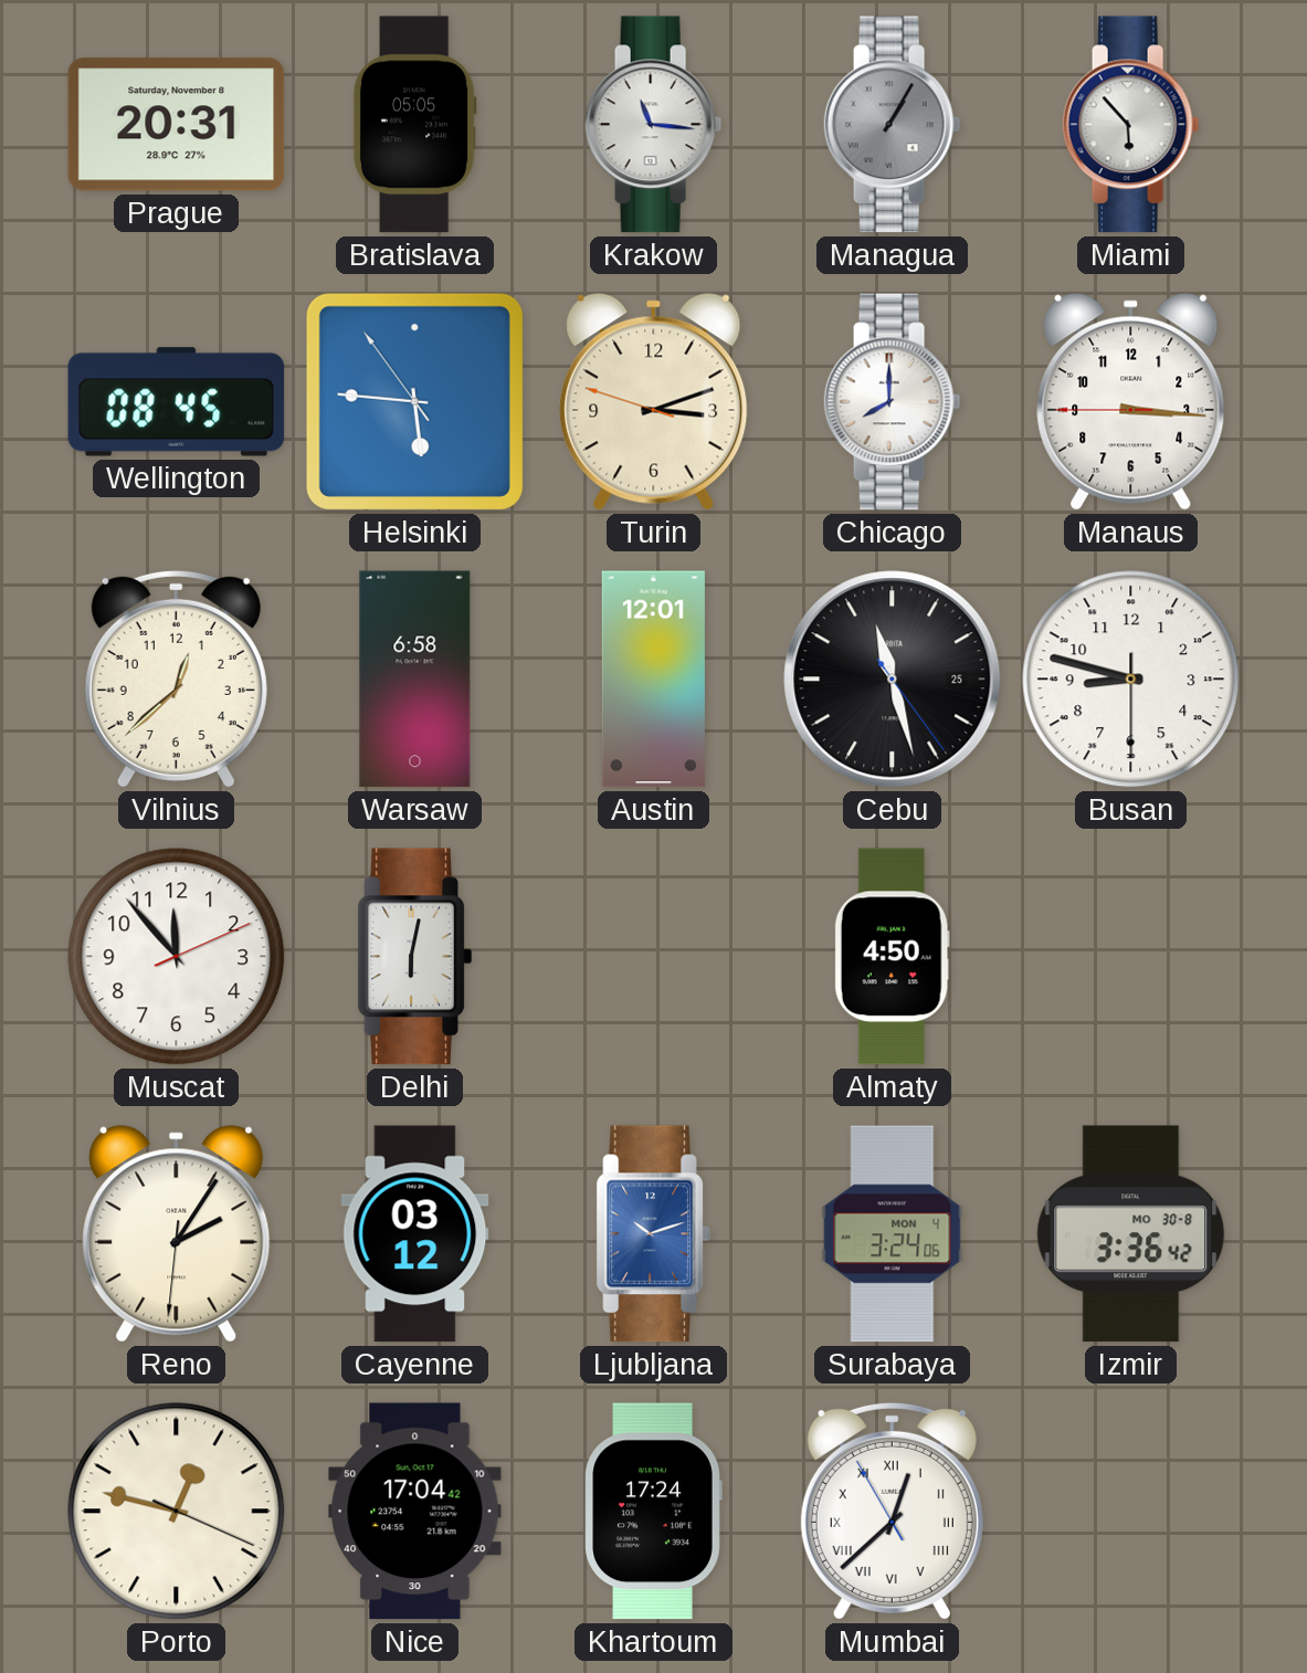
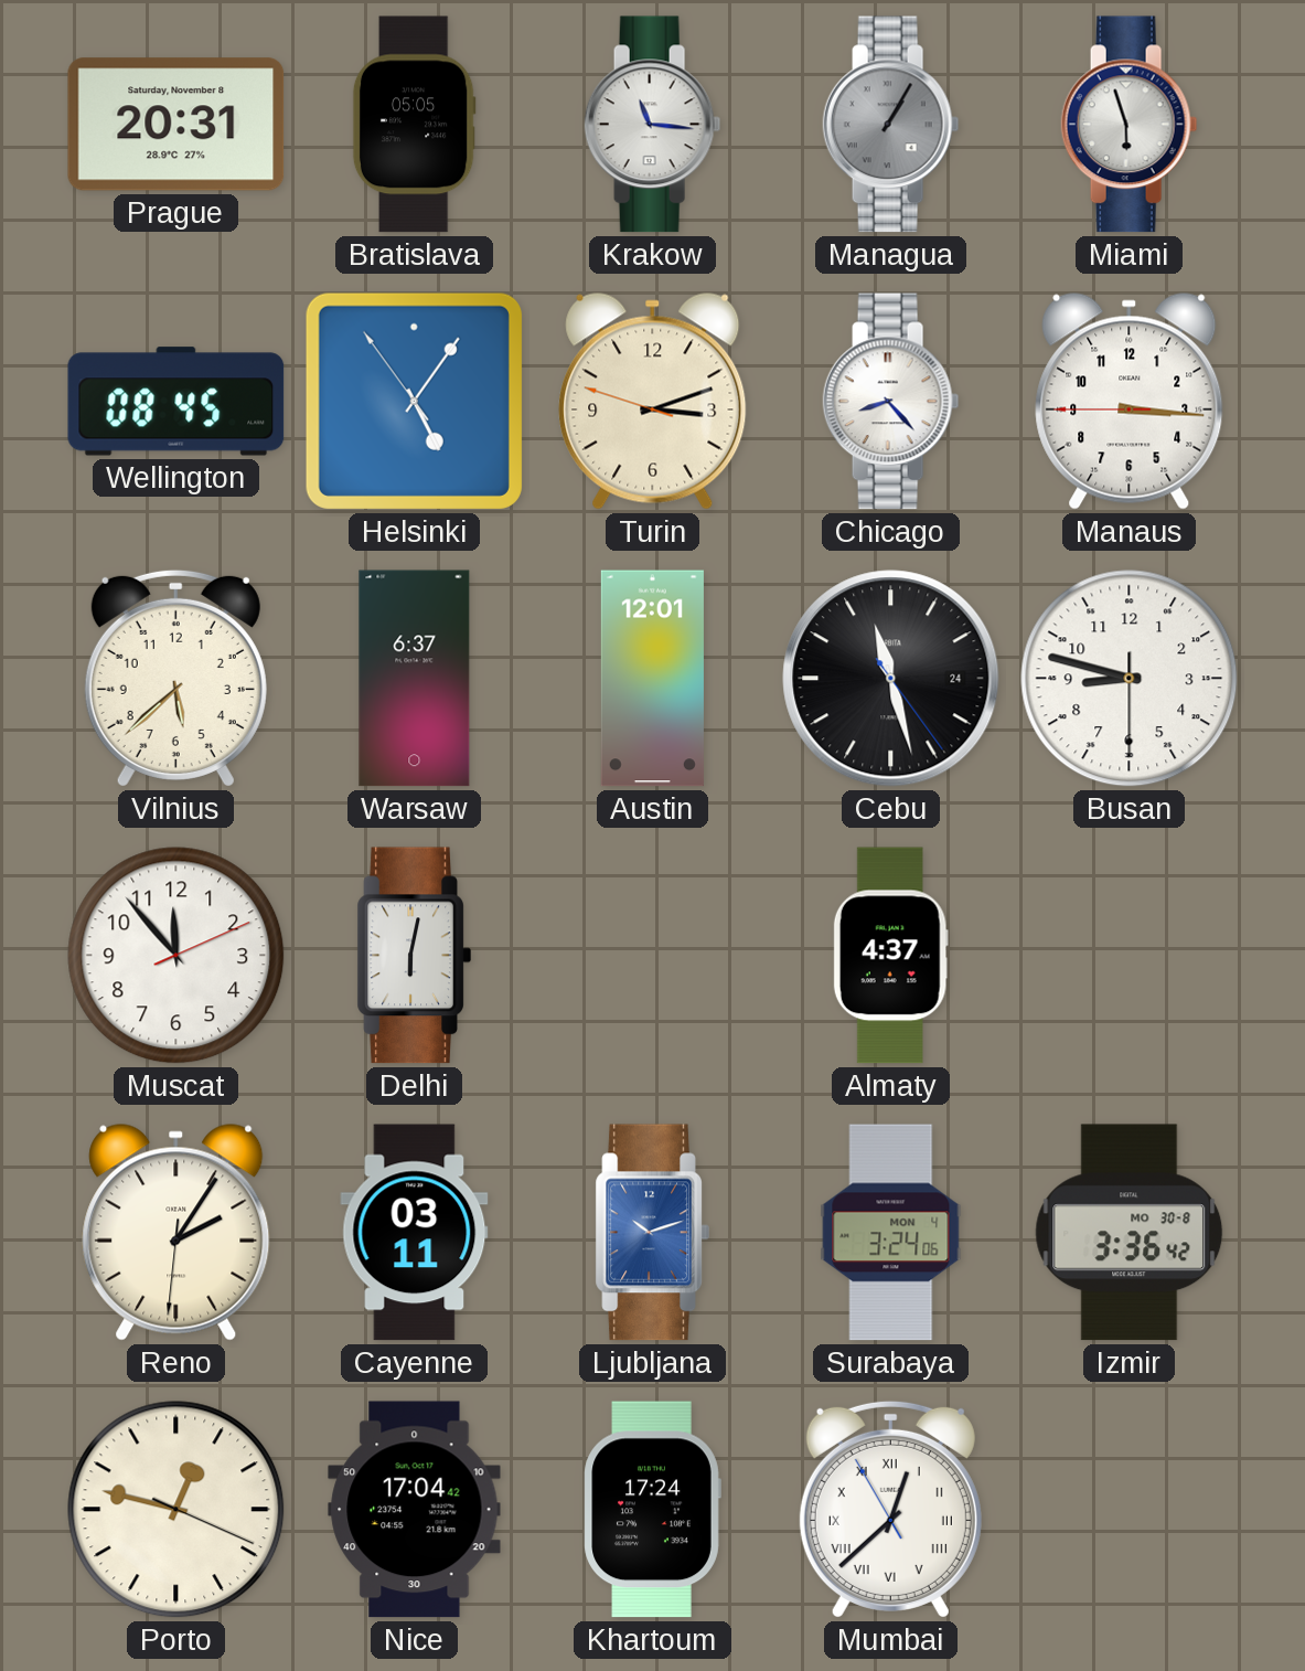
Miami: 5:53 -> 5:57
Helsinki: 5:45 -> 5:05
Chicago: 8:00 -> 8:23
Vilnius: 12:38 -> 5:38
Warsaw: 6:58 -> 6:37
Cebu date: 25 -> 24
Almaty: 4:50 -> 4:37
Cayenne: 03:12 -> 03:11
